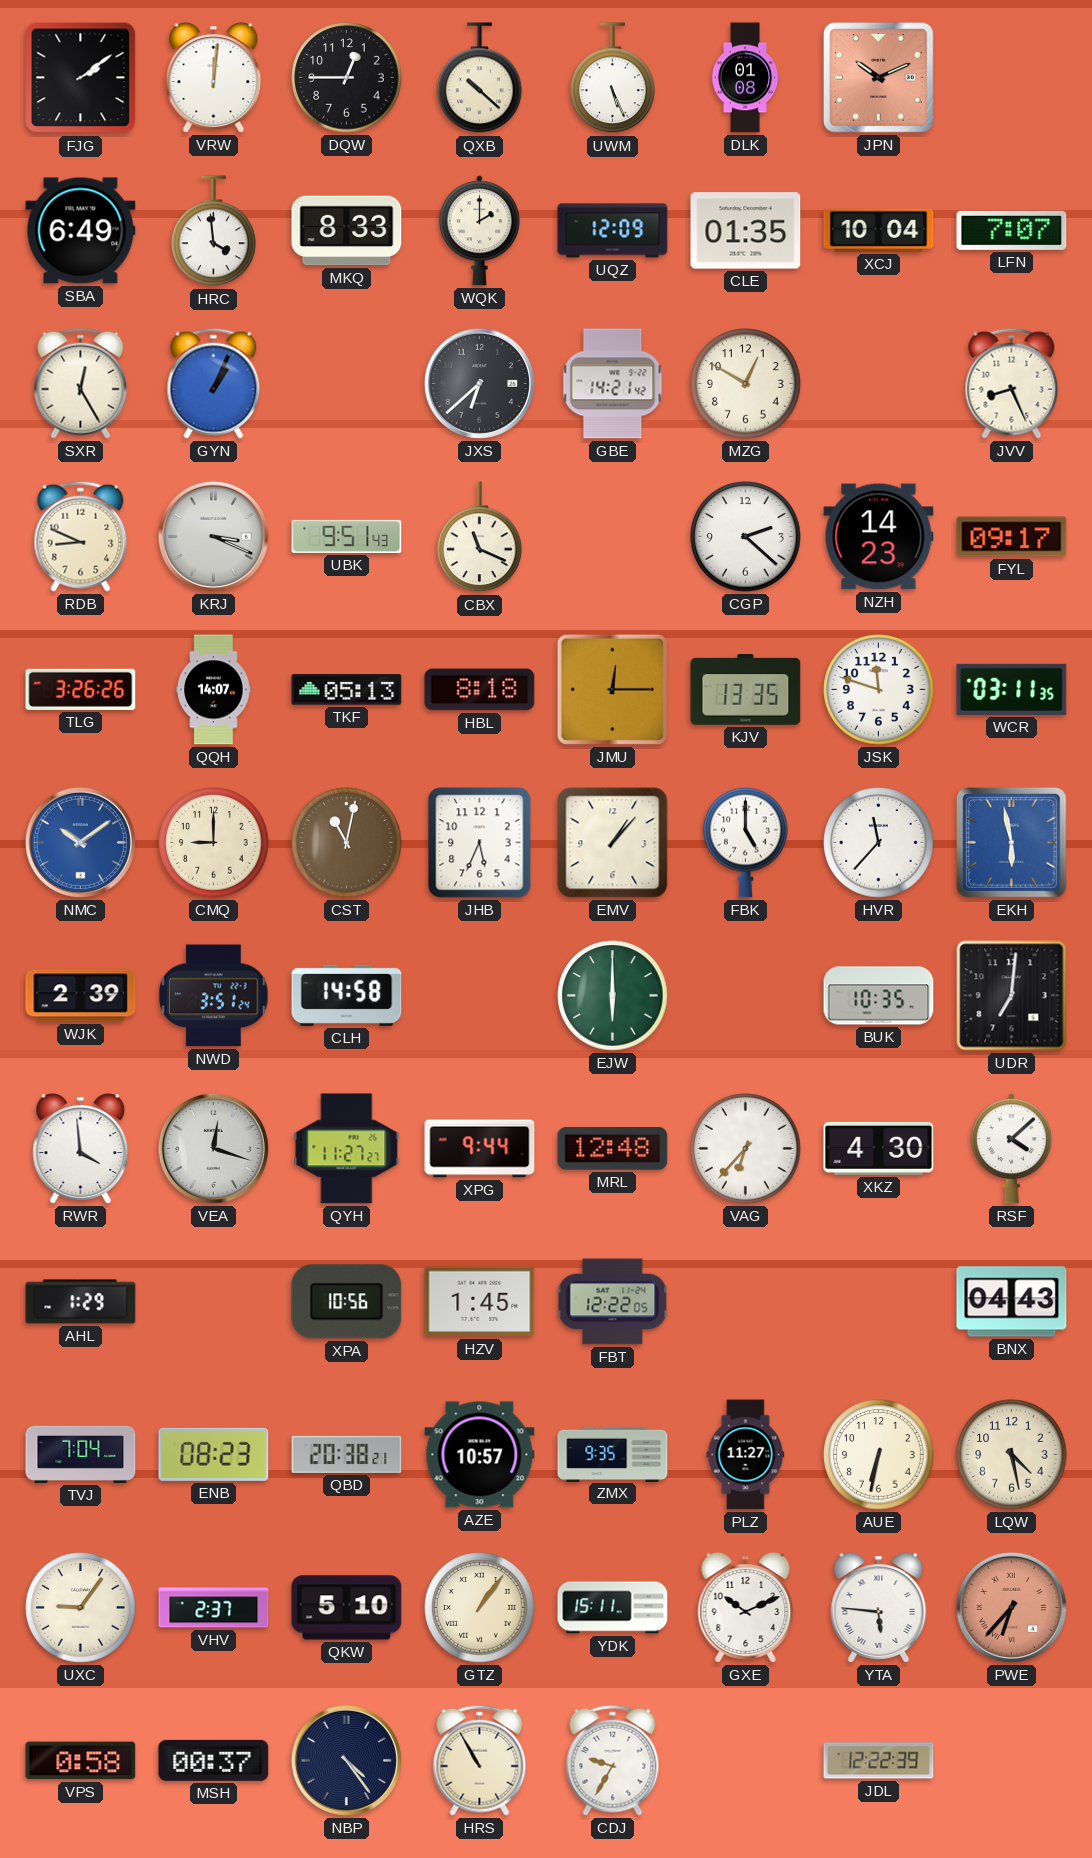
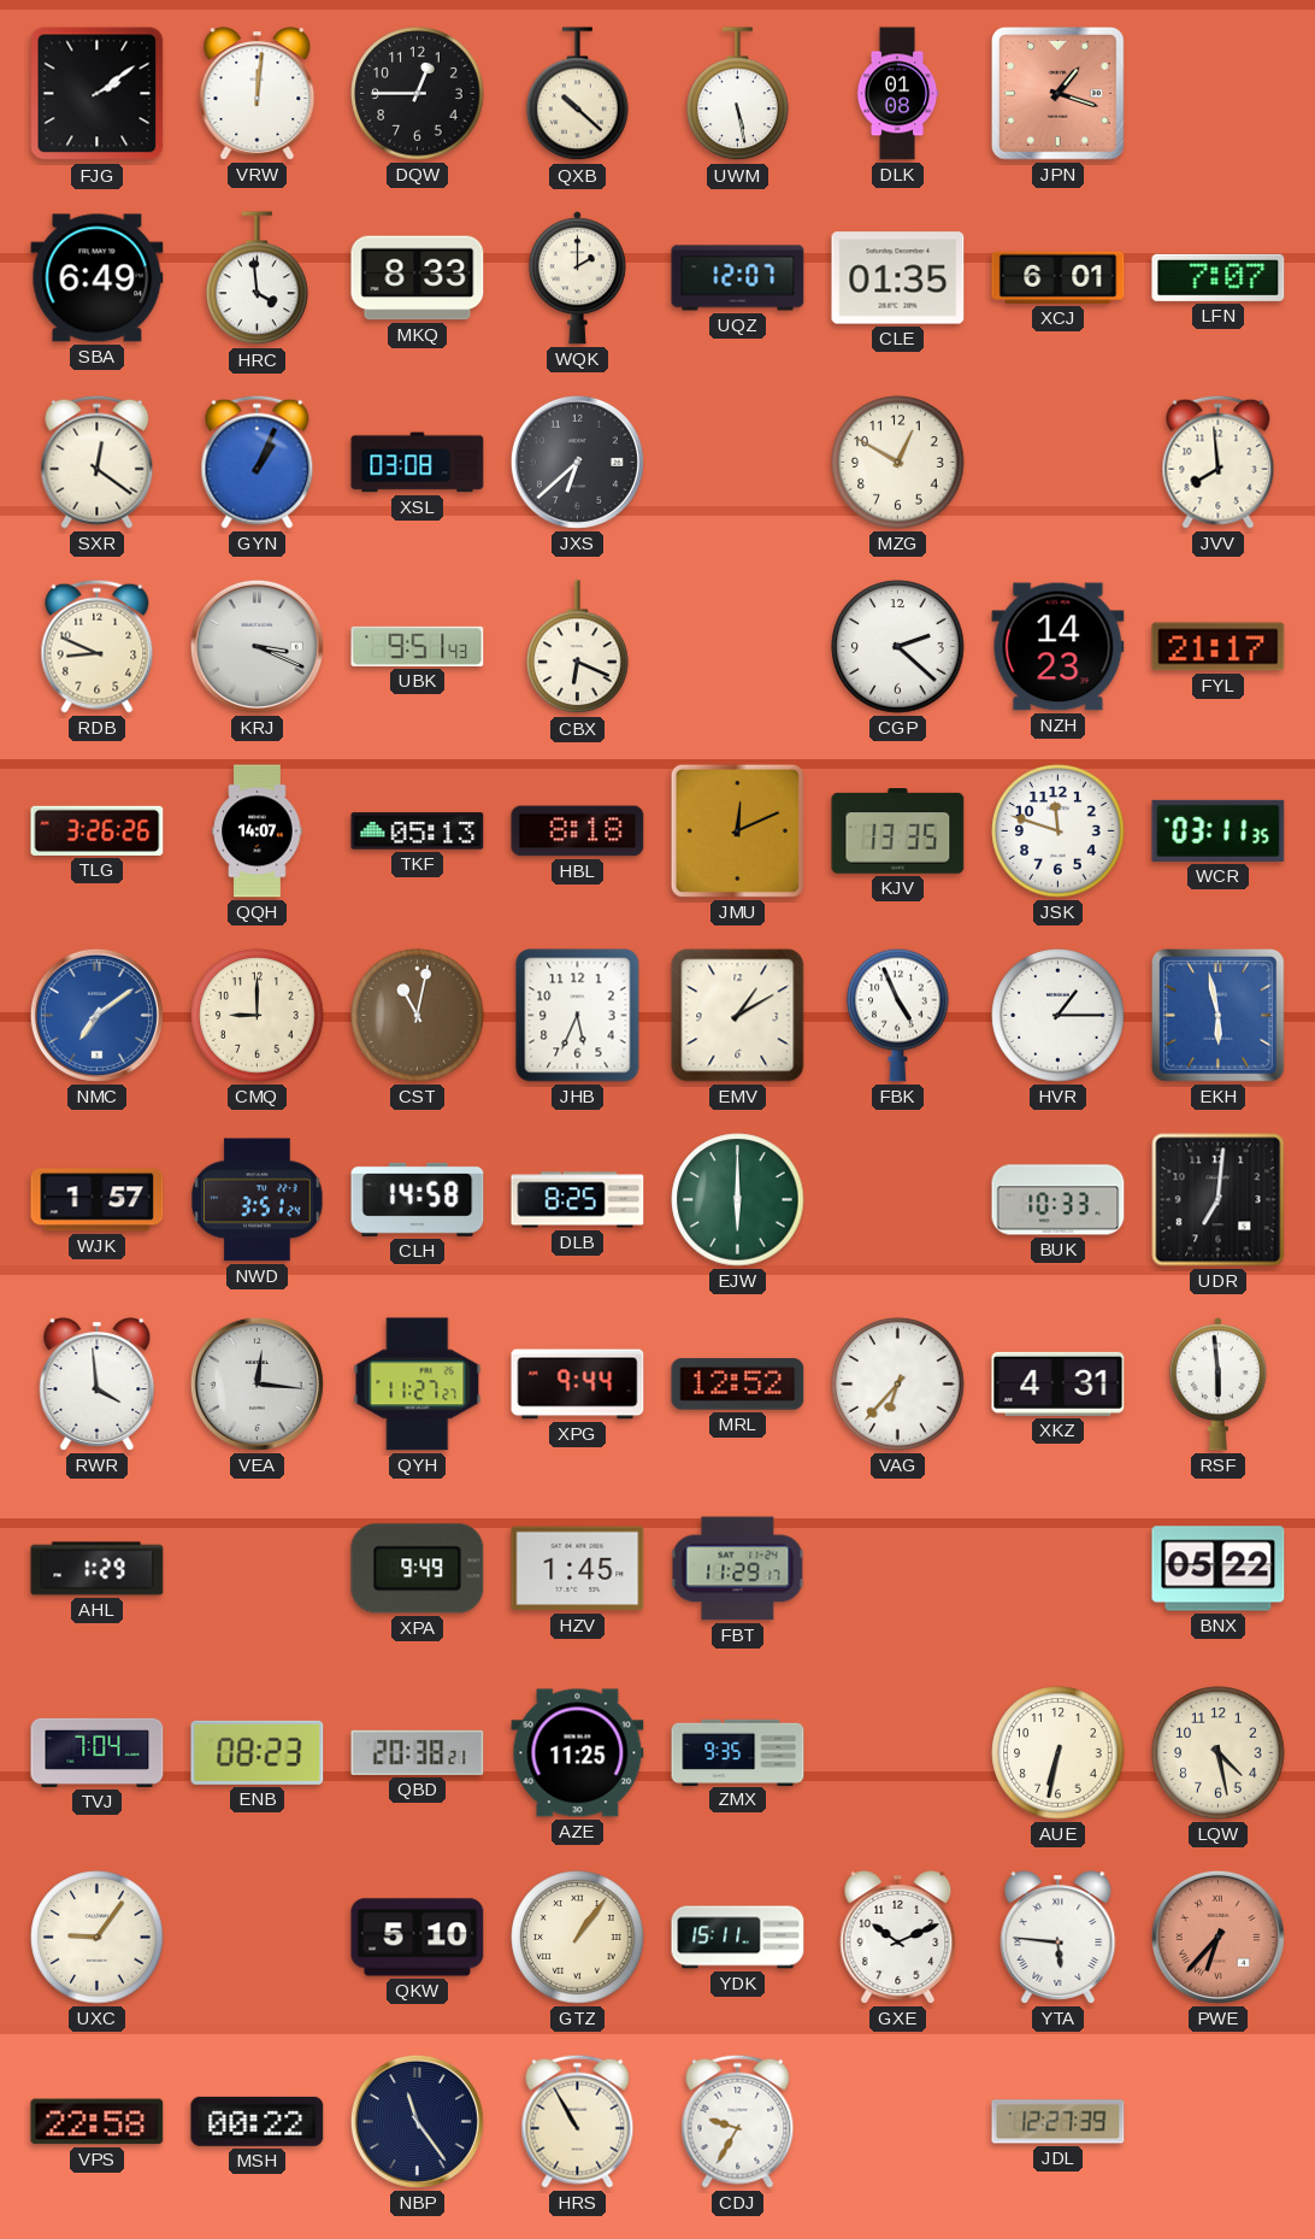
UWM: 5:26 -> 5:28
JPN: 10:11 -> 1:18
UQZ: 12:09 -> 12:07
XCJ: 10:04 -> 6:01
SXR: 12:25 -> 12:21
XSL: none -> 03:08
GBE: 14:21 -> none
JVV: 8:26 -> 7:59
CBX: 11:19 -> 6:19
FYL: 09:17 -> 21:17
JMU: 12:15 -> 12:11
NMC: 10:09 -> 7:09
EMV: 1:07 -> 1:10
FBK: 5:00 -> 4:56
HVR: 11:37 -> 1:15
WJK: 2:39 -> 1:57
DLB: none -> 8:25
BUK: 10:35 -> 10:33
VEA: 12:18 -> 12:16
MRL: 12:48 -> 12:52
XKZ: 4:30 -> 4:31
RSF: 4:08 -> 5:59
XPA: 10:56 -> 9:49
FBT: 12:22 -> 11:29
BNX: 04:43 -> 05:22
AZE: 10:57 -> 11:25
PLZ: 11:27 -> none
VHV: 2:37 -> none
VPS: 0:58 -> 22:58
MSH: 00:37 -> 00:22
NBP: 4:24 -> 11:24
JDL: 12:22 -> 12:27
